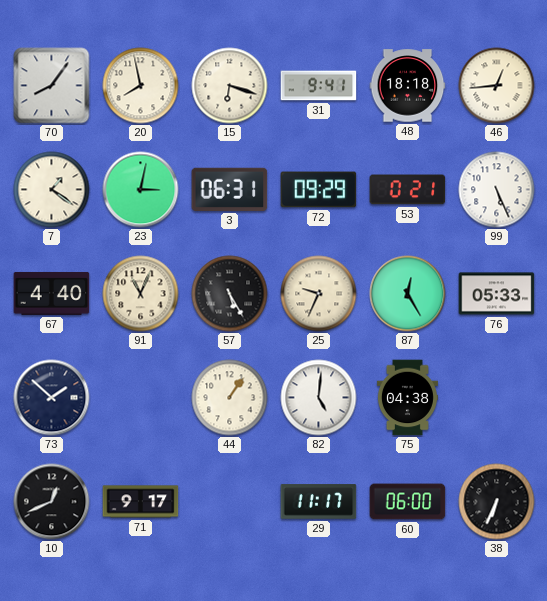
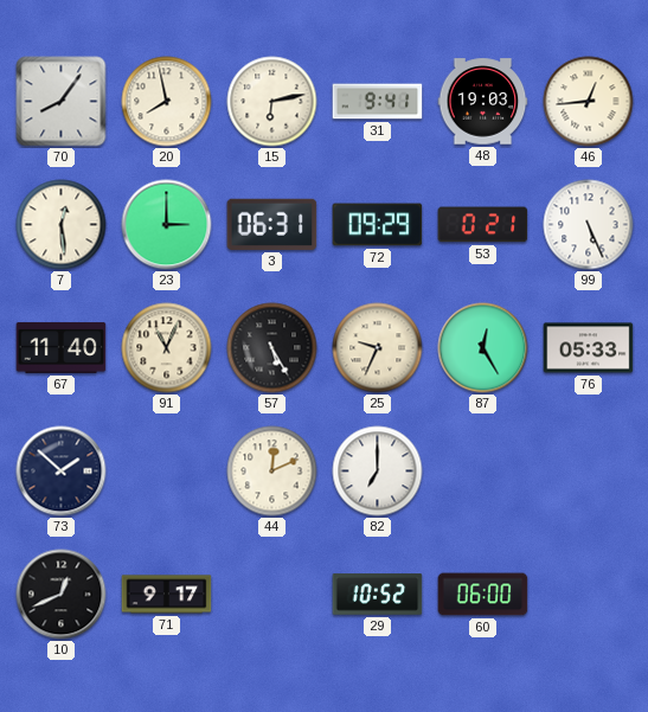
15: 6:18 -> 6:13
48: 18:18 -> 19:03
7: 1:21 -> 12:29
23: 3:02 -> 3:00
67: 4:40 -> 11:40
44: 1:06 -> 12:11
82: 5:01 -> 7:00
75: 04:38 -> none
29: 11:17 -> 10:52
38: 6:34 -> none
